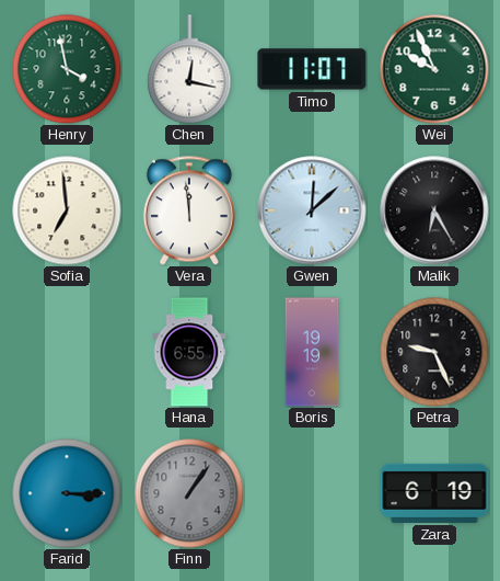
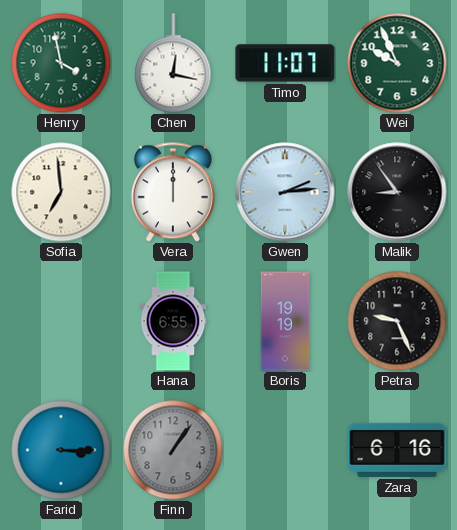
Vera: 11:59 -> 12:00
Gwen: 12:08 -> 2:14
Malik: 6:25 -> 8:54
Zara: 6:19 -> 6:16
